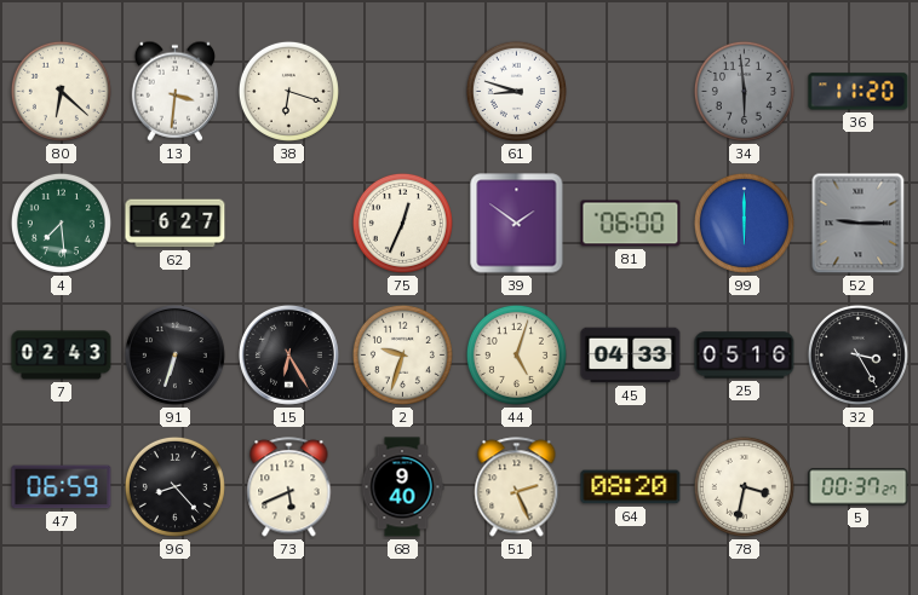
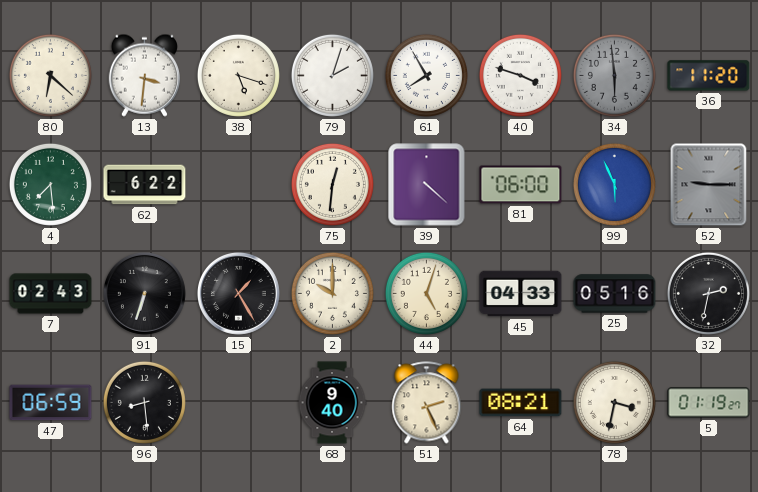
38: 6:18 -> 5:18
79: none -> 2:03
61: 8:48 -> 7:55
40: none -> 3:48
62: 6:27 -> 6:22
75: 12:34 -> 12:31
39: 1:51 -> 4:22
99: 6:00 -> 5:56
15: 6:25 -> 1:25
2: 9:33 -> 10:00
32: 3:25 -> 2:32
96: 8:23 -> 8:29
73: 5:41 -> none
64: 08:20 -> 08:21
5: 00:37 -> 01:19
